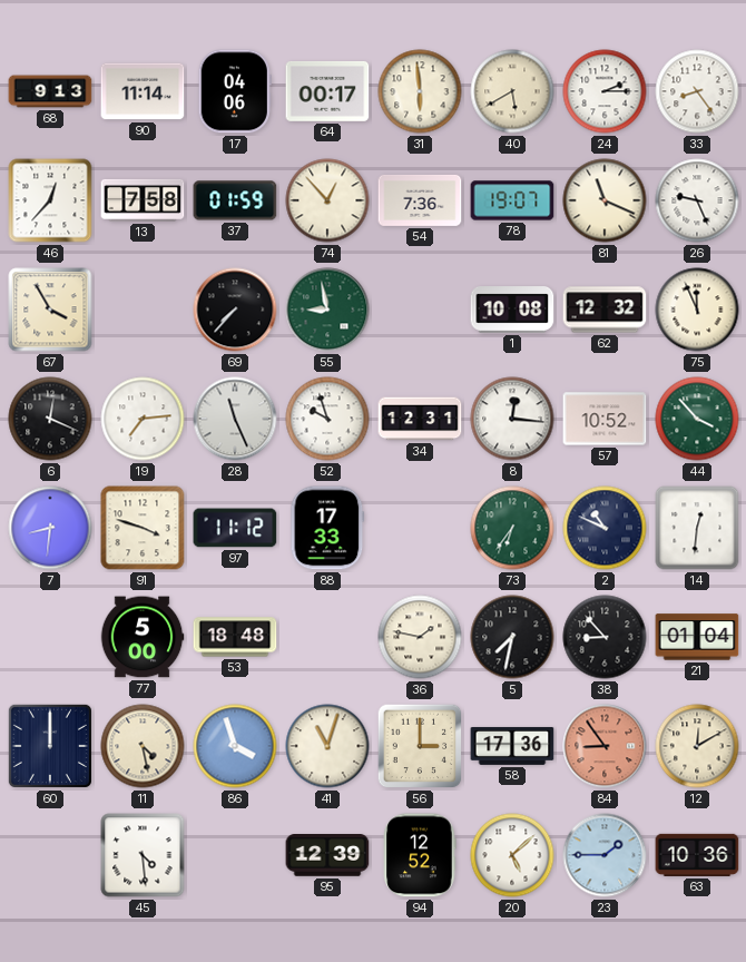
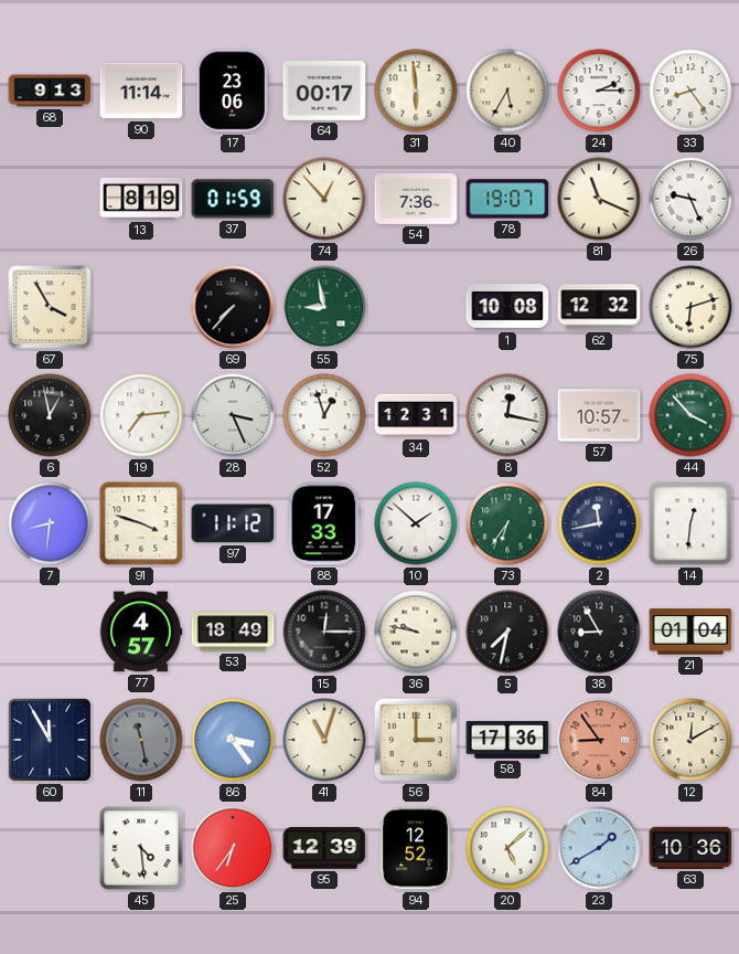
17: 04:06 -> 23:06
40: 5:40 -> 5:35
46: 12:37 -> none
13: 7:58 -> 8:19
75: 11:56 -> 6:12
6: 12:19 -> 12:58
28: 11:26 -> 3:26
52: 9:57 -> 12:57
8: 12:16 -> 12:17
57: 10:52 -> 10:57
10: none -> 1:52
2: 10:49 -> 11:43
77: 5:00 -> 4:57
53: 18:48 -> 18:49
15: none -> 12:15
36: 1:47 -> 9:47
38: 8:53 -> 8:55
60: 12:00 -> 11:55
11: 4:28 -> 11:28
11 dial: cream -> grey
86: 3:57 -> 3:24
25: none -> 6:36
23: 1:45 -> 1:40
